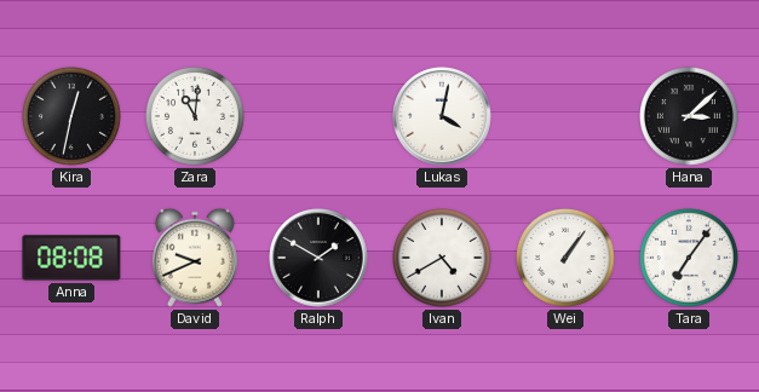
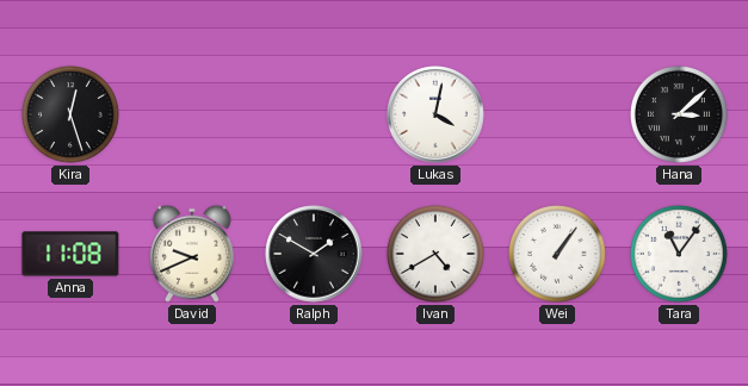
Kira: 12:32 -> 12:27
Zara: 11:01 -> none
Anna: 08:08 -> 11:08
Tara: 7:06 -> 11:06
